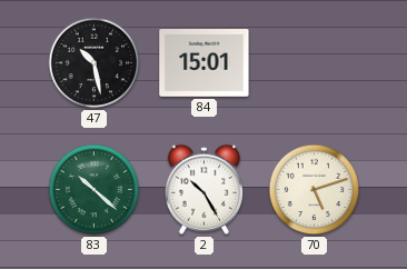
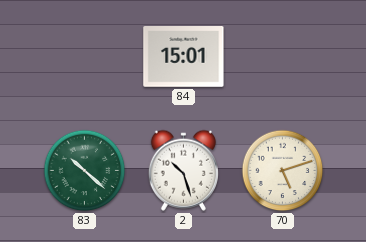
47: 10:28 -> none
2: 10:25 -> 10:27
